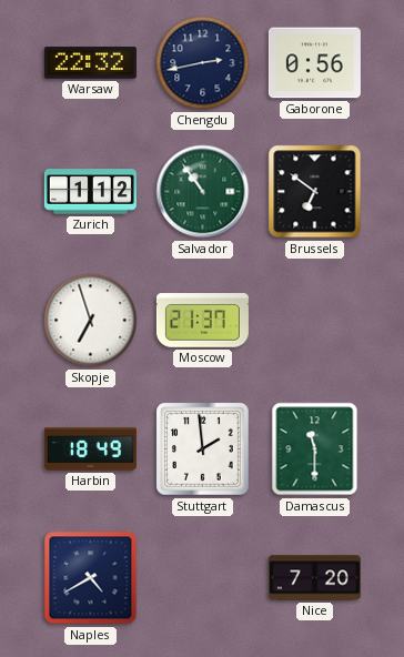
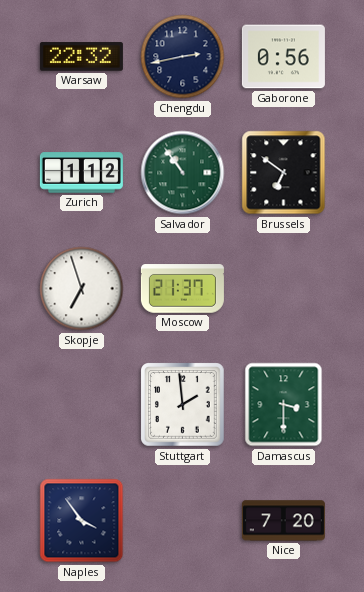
Harbin: 18:49 -> none
Damascus: 11:30 -> 3:30
Naples: 4:40 -> 3:54
